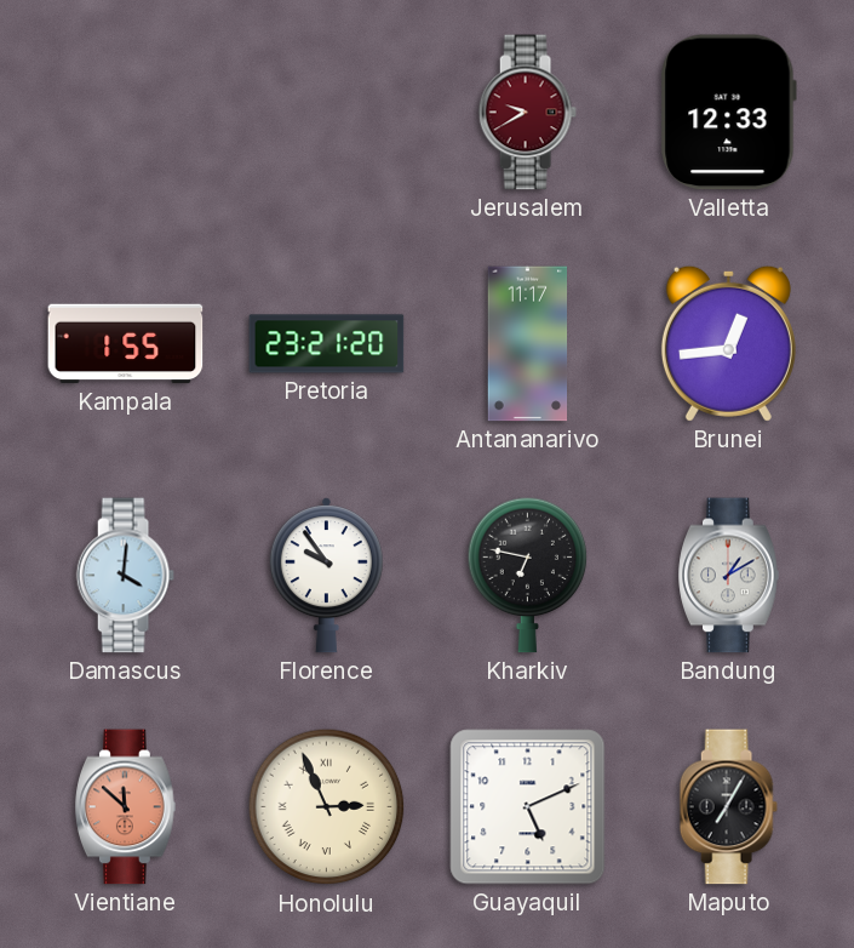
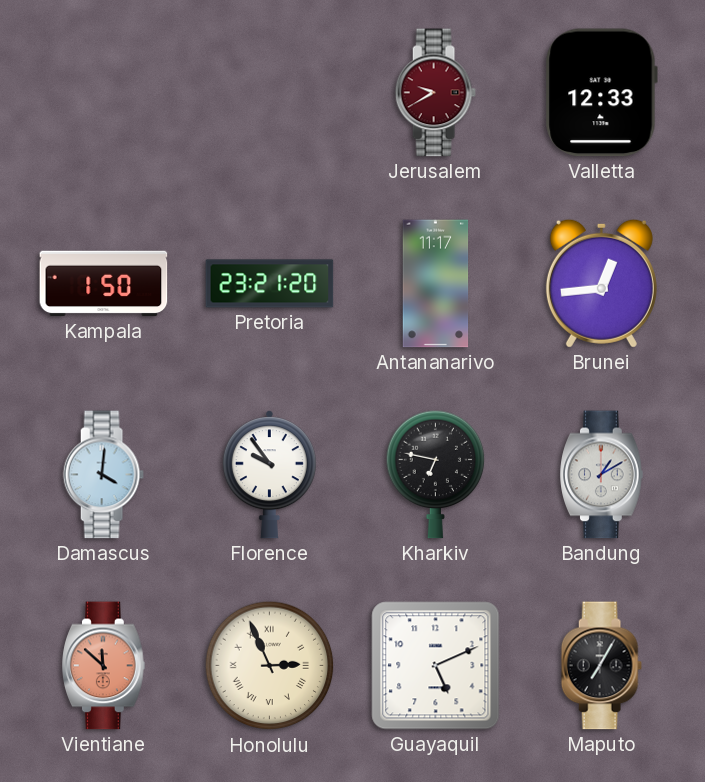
Kampala: 1:55 -> 1:50
